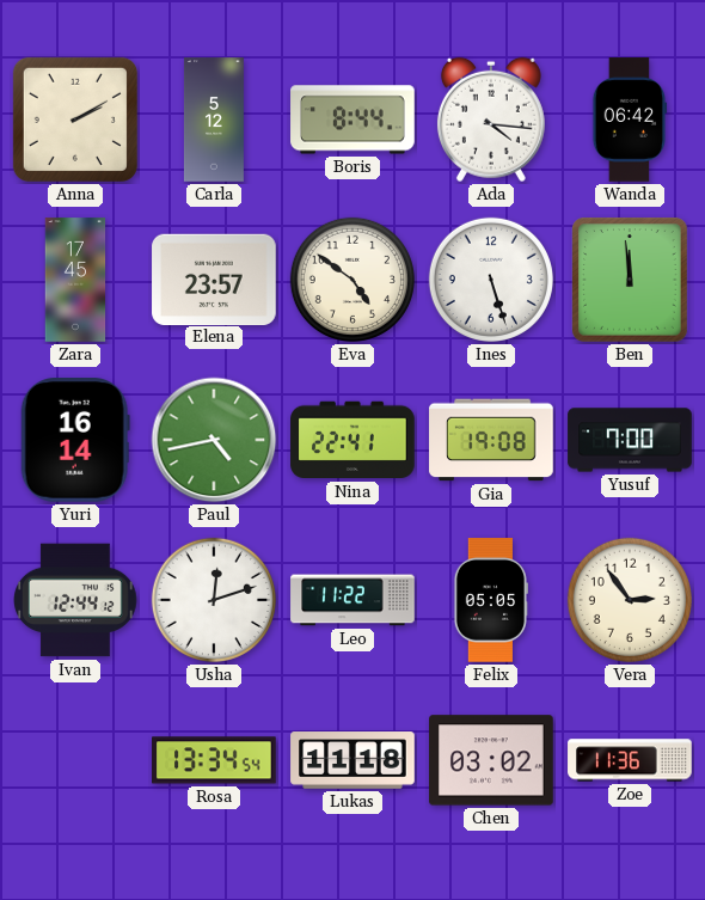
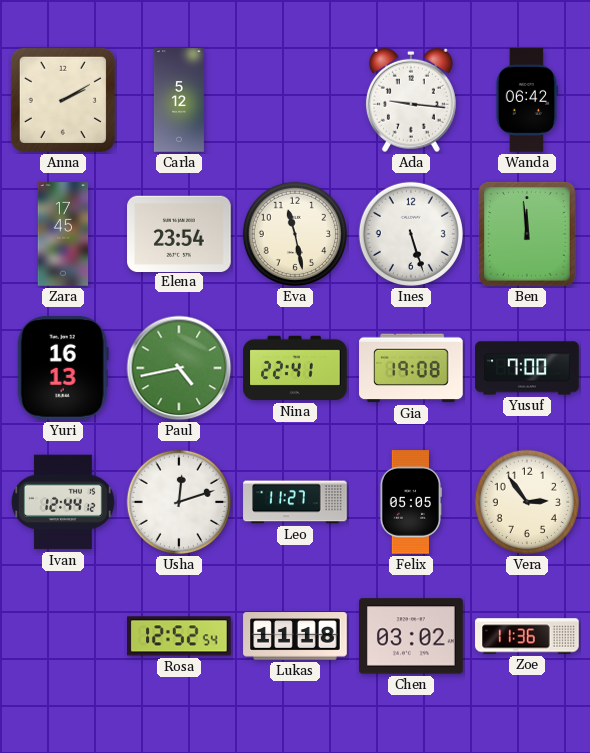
Boris: 8:44 -> none
Ada: 4:16 -> 9:16
Elena: 23:57 -> 23:54
Eva: 4:51 -> 11:28
Yuri: 16:14 -> 16:13
Leo: 11:22 -> 11:27
Rosa: 13:34 -> 12:52
